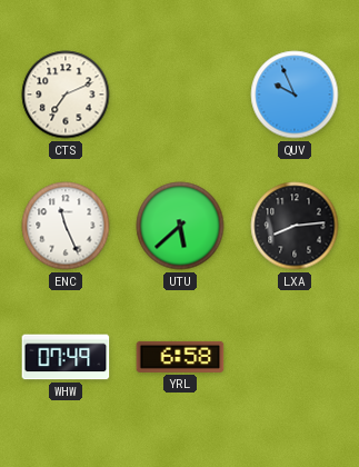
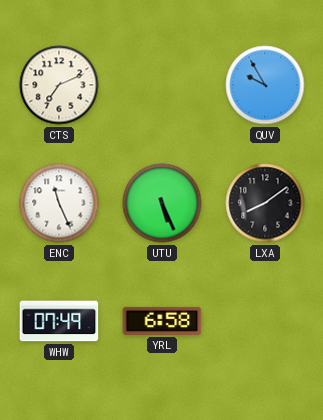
QUV: 9:56 -> 9:55
UTU: 5:38 -> 5:26
LXA: 8:14 -> 8:09
